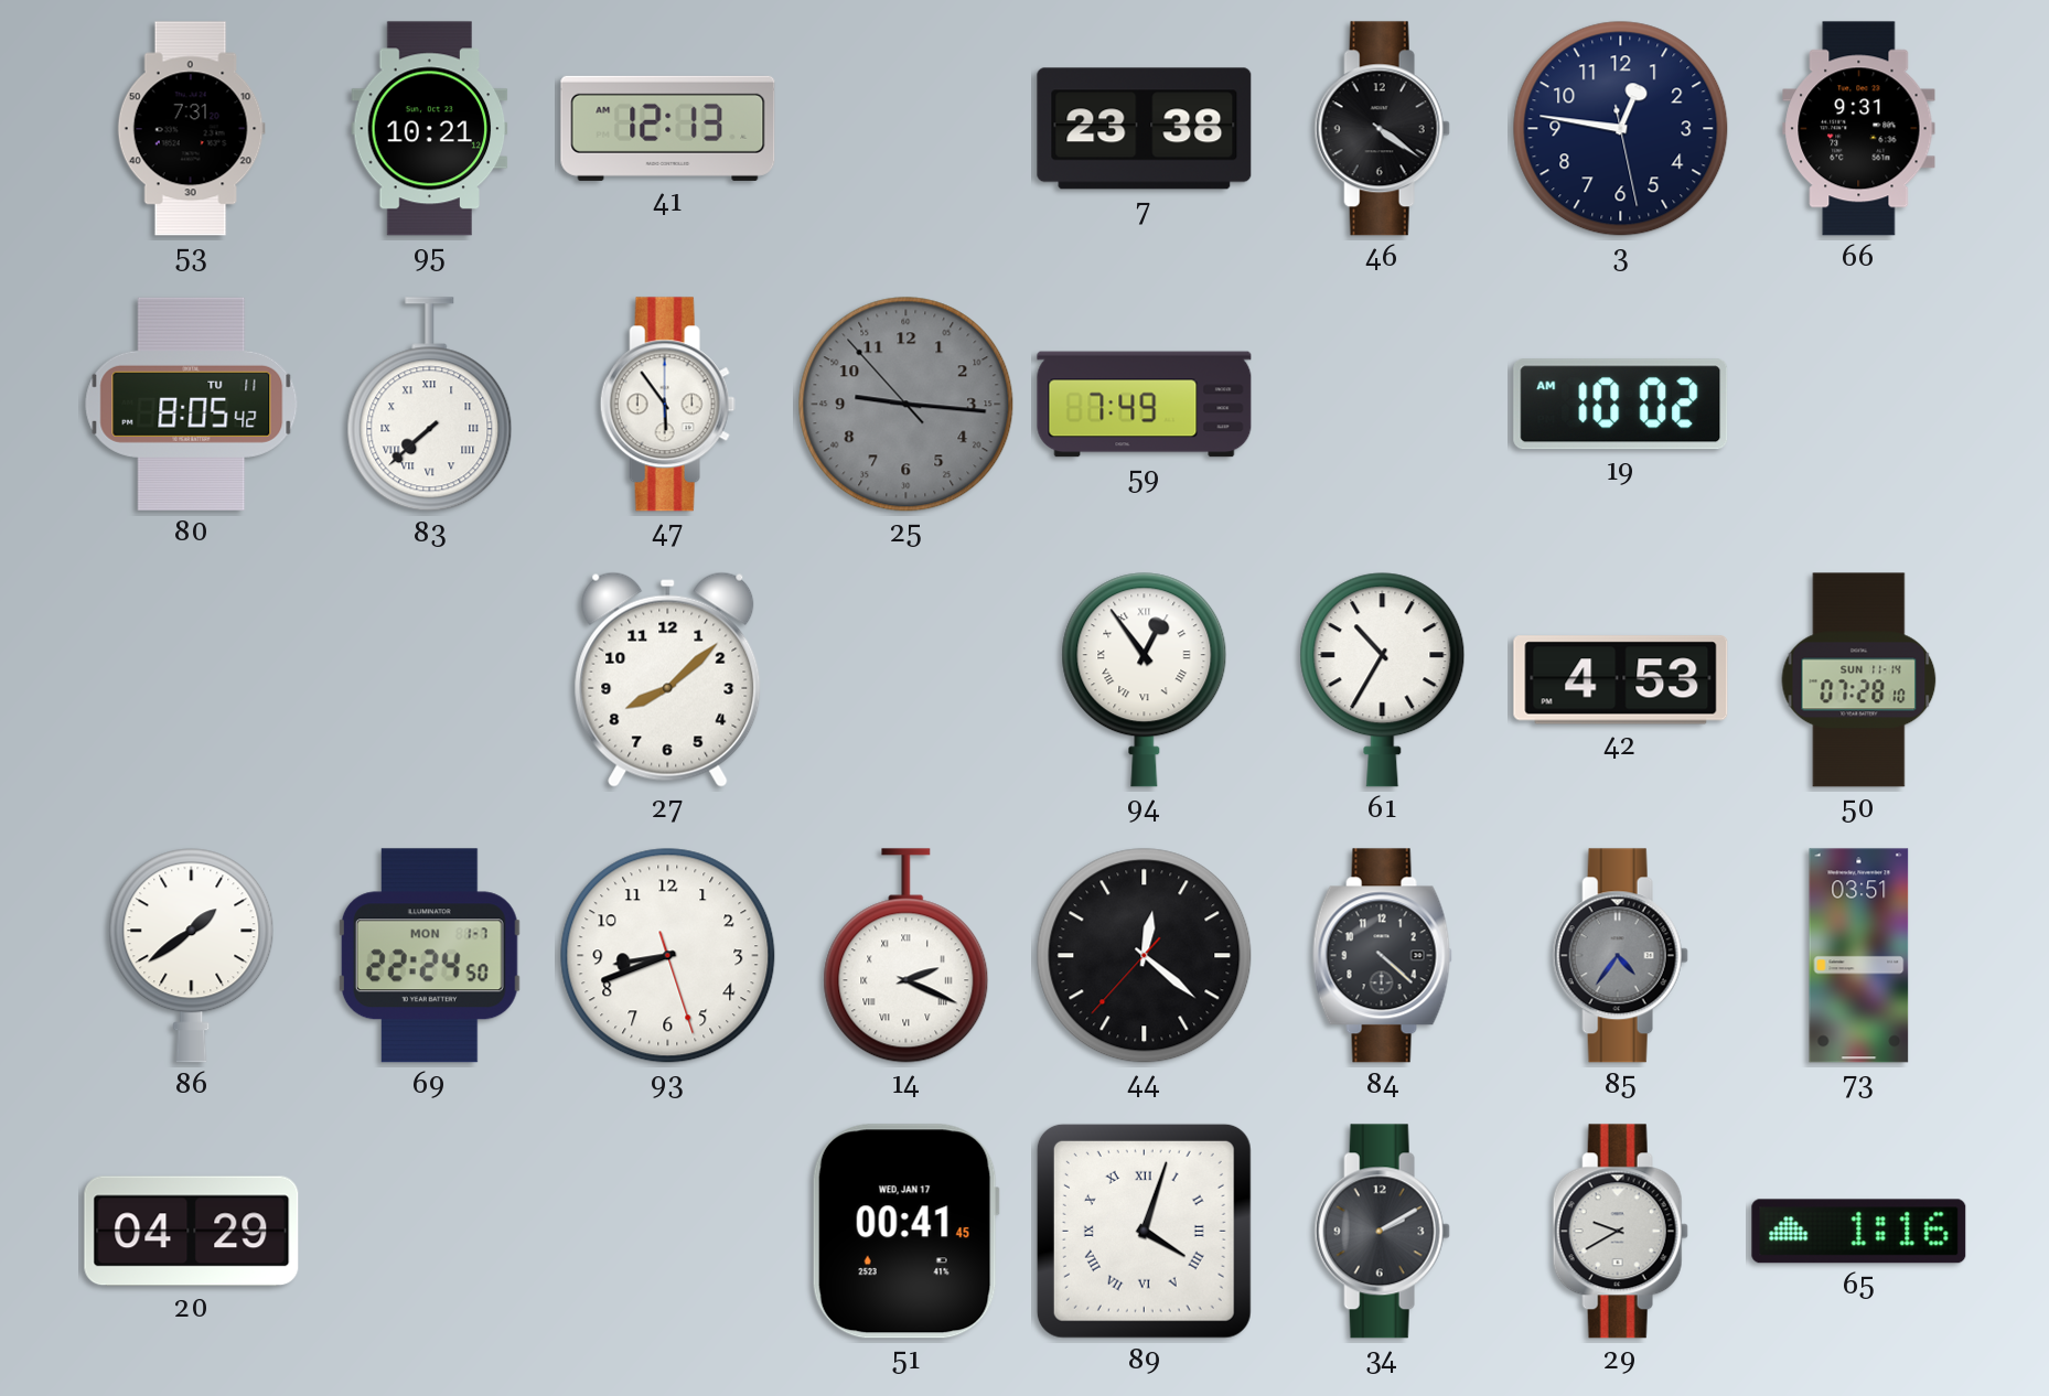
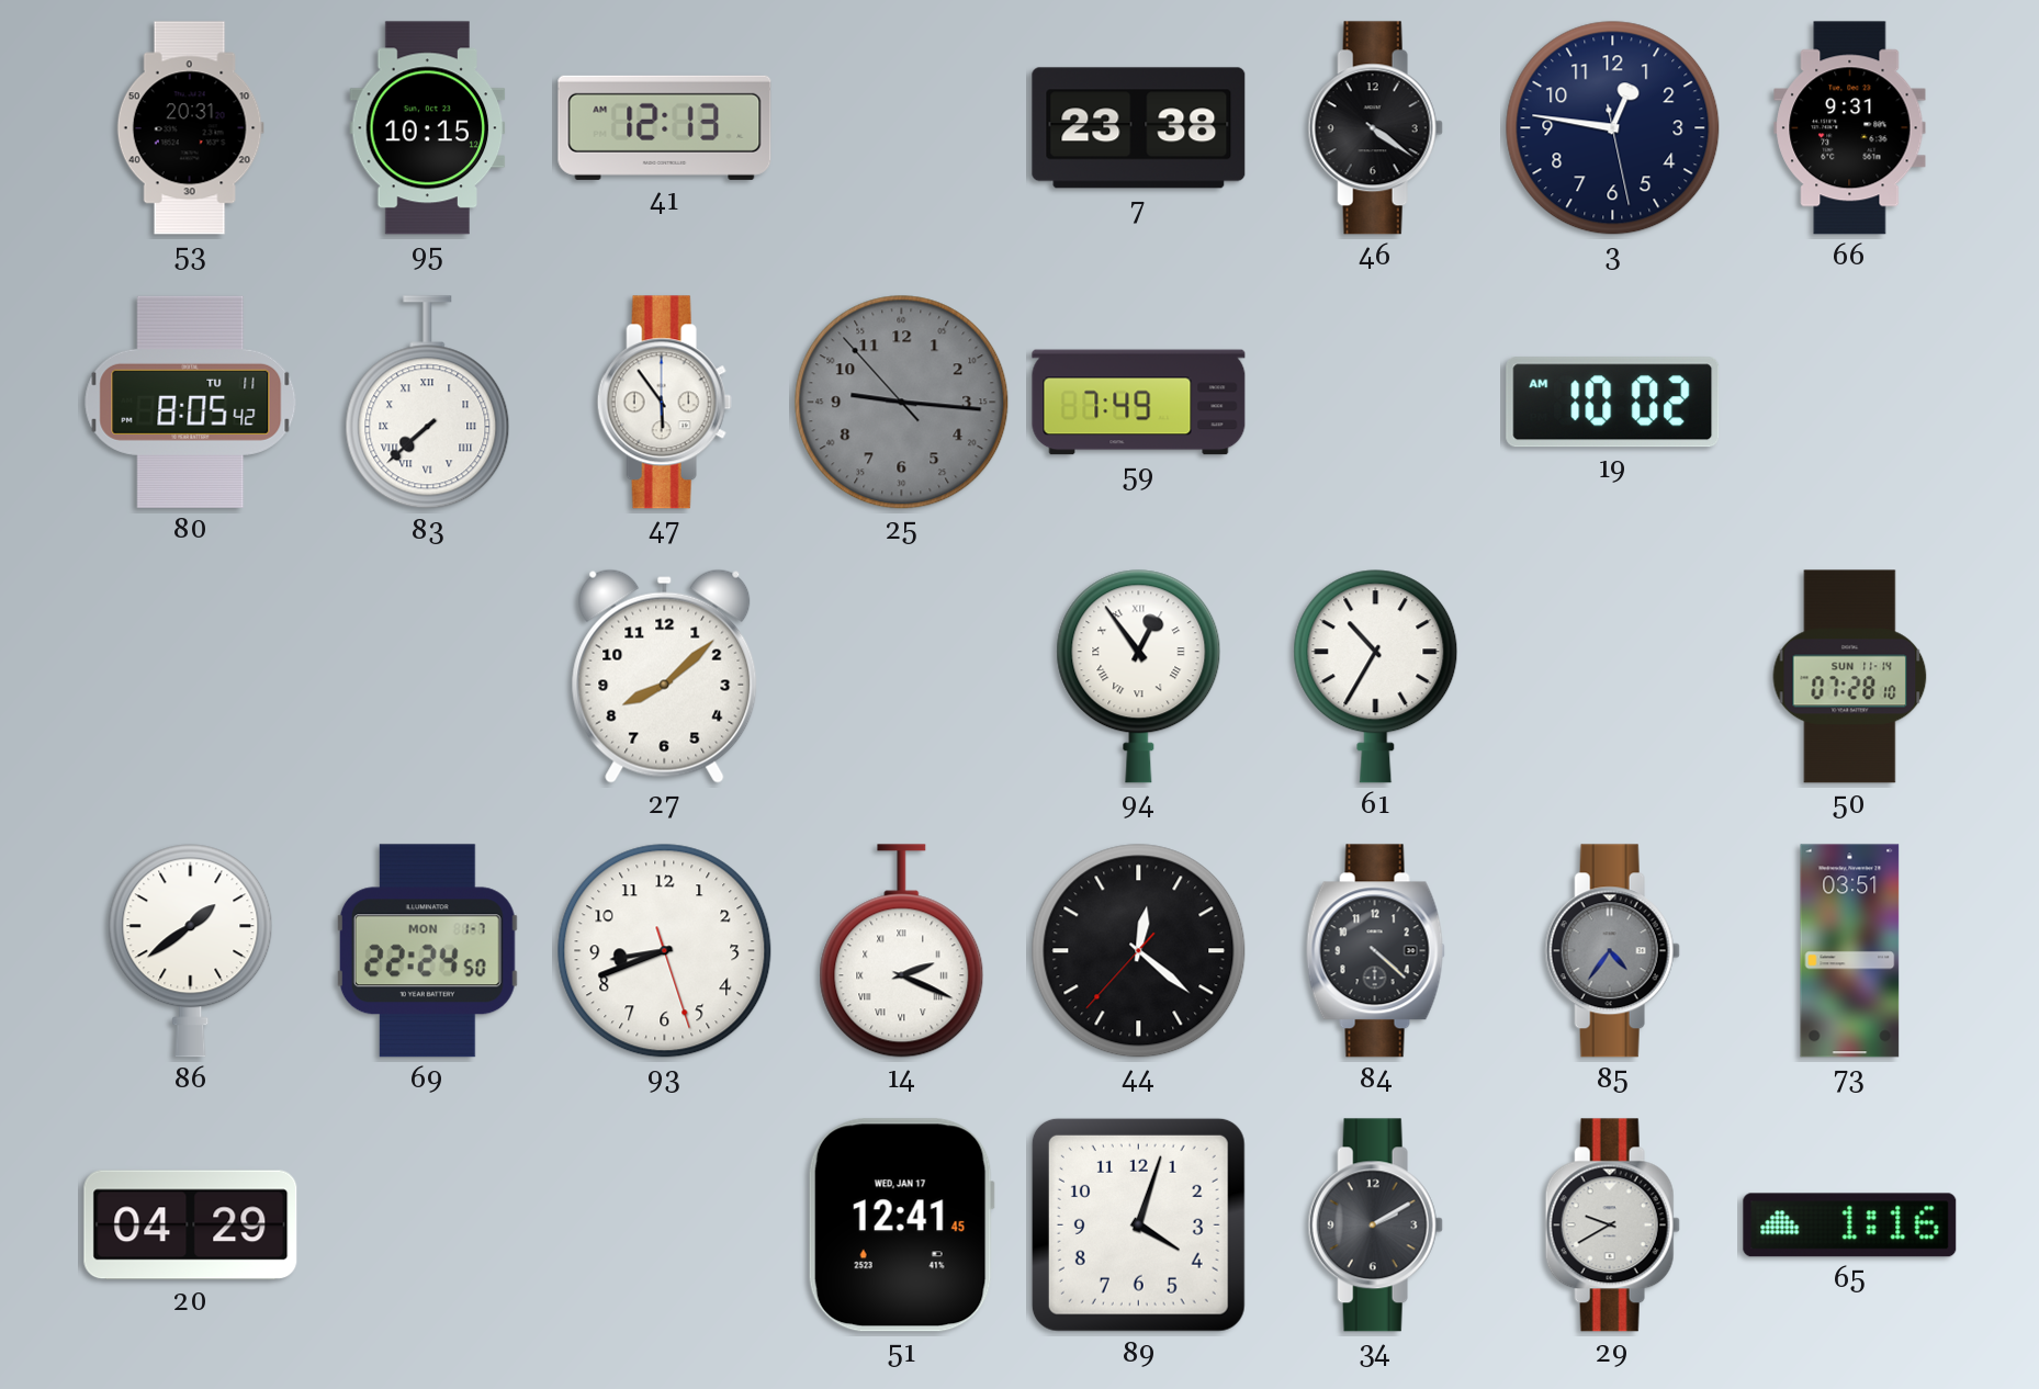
53: 7:31 -> 20:31
95: 10:21 -> 10:15
42: 4:53 -> none
51: 00:41 -> 12:41
89 numerals: Roman -> Arabic
